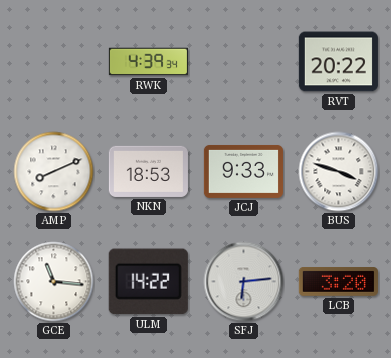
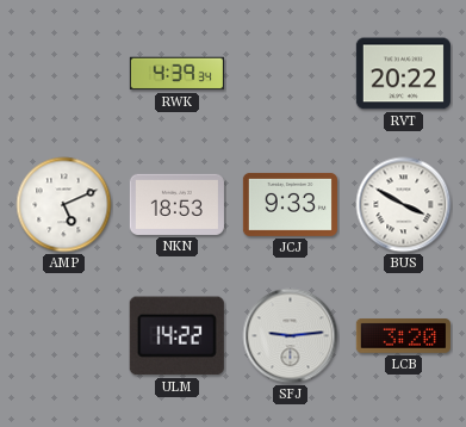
AMP: 8:11 -> 5:11
BUS: 3:48 -> 3:50
GCE: 11:16 -> none
SFJ: 6:14 -> 9:14
